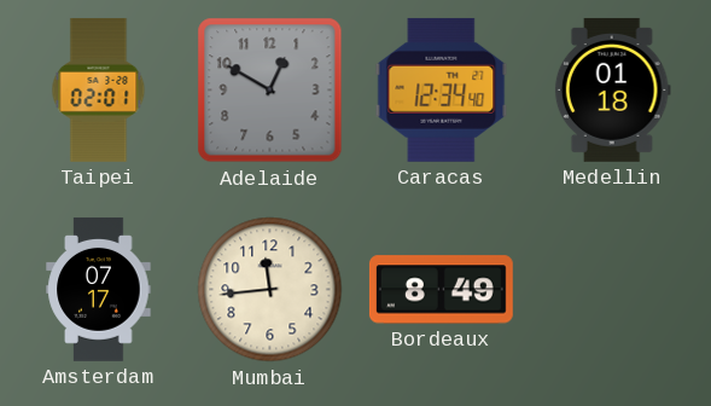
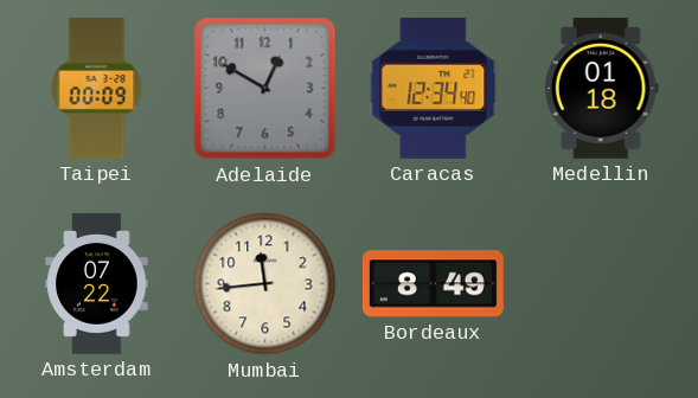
Taipei: 02:01 -> 00:09
Amsterdam: 07:17 -> 07:22
